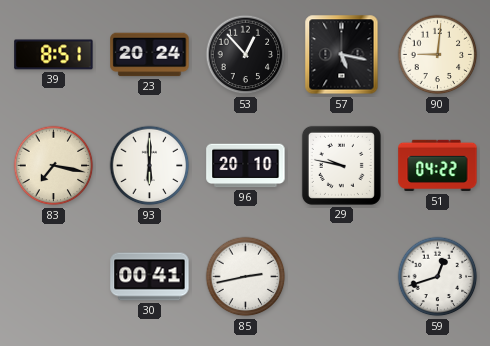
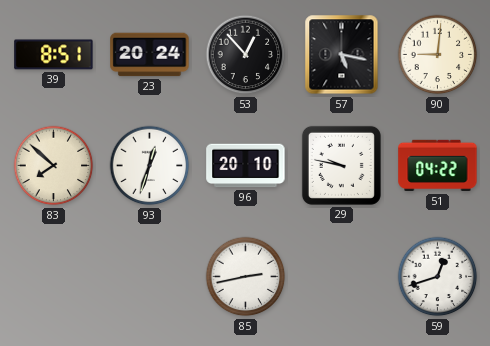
83: 7:17 -> 7:52
93: 6:00 -> 12:33
30: 00:41 -> none
